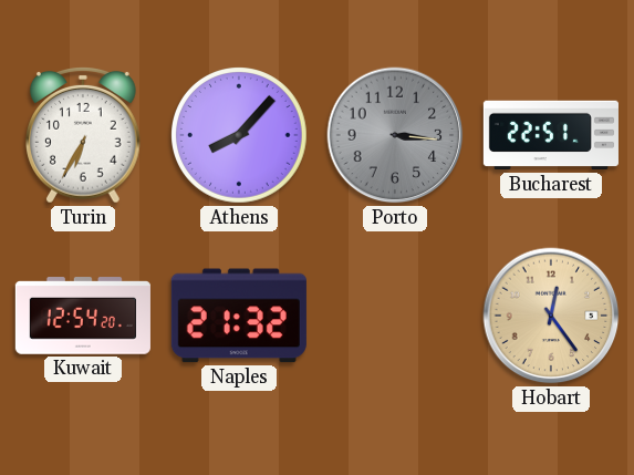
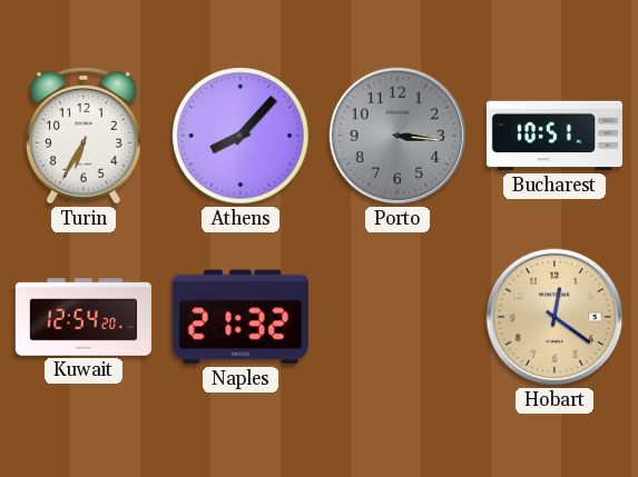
Bucharest: 22:51 -> 10:51
Hobart: 12:24 -> 12:21
